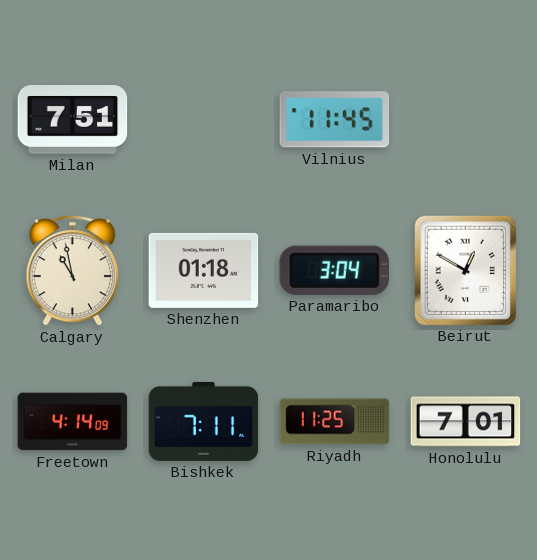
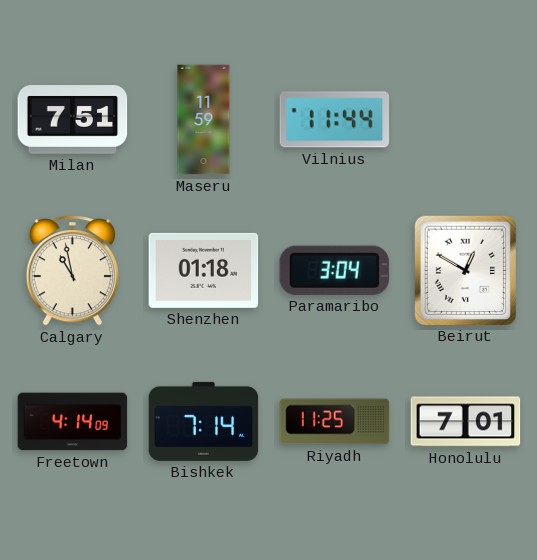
Maseru: none -> 11:59
Vilnius: 11:45 -> 11:44
Bishkek: 7:11 -> 7:14
